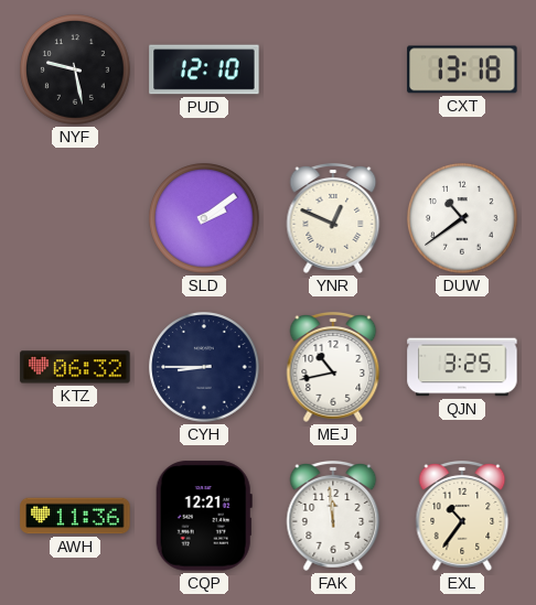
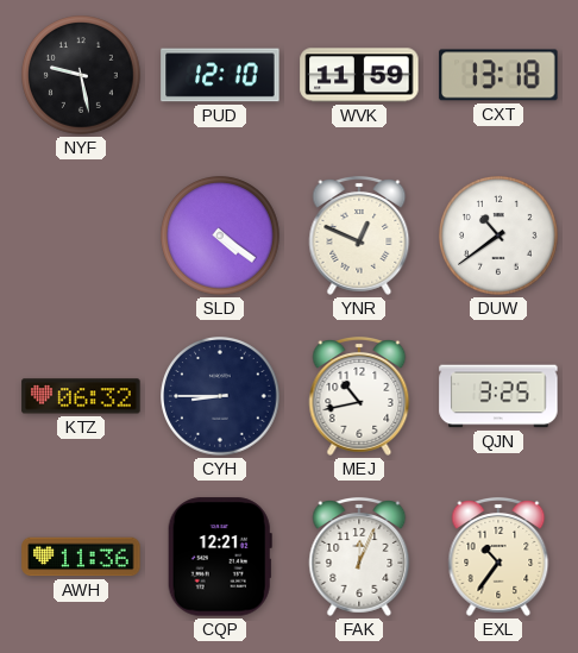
WVK: none -> 11:59
SLD: 2:09 -> 4:21
FAK: 11:59 -> 12:04
